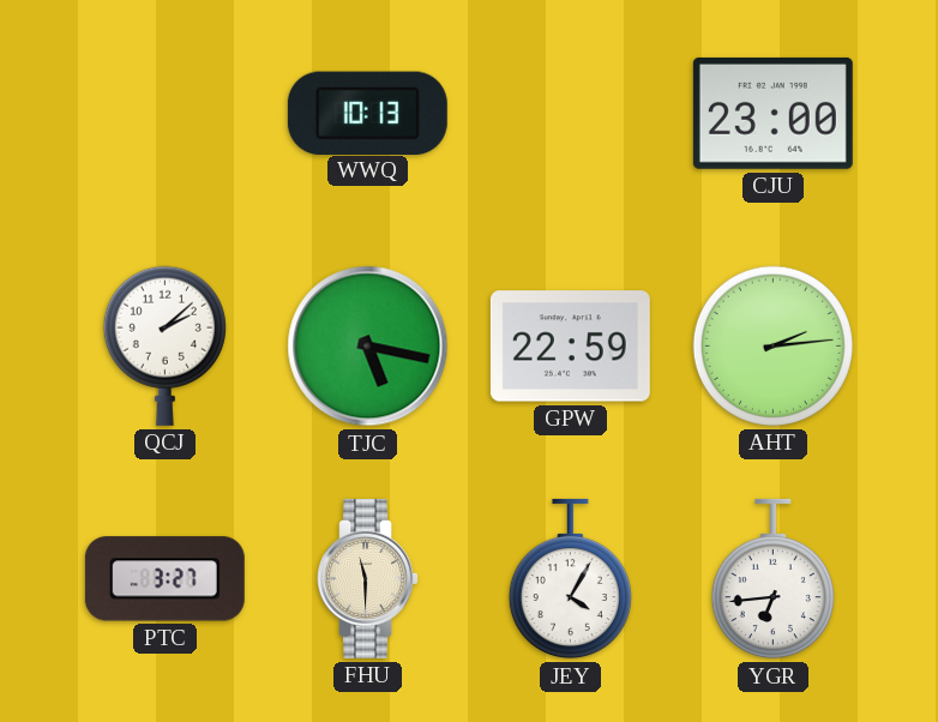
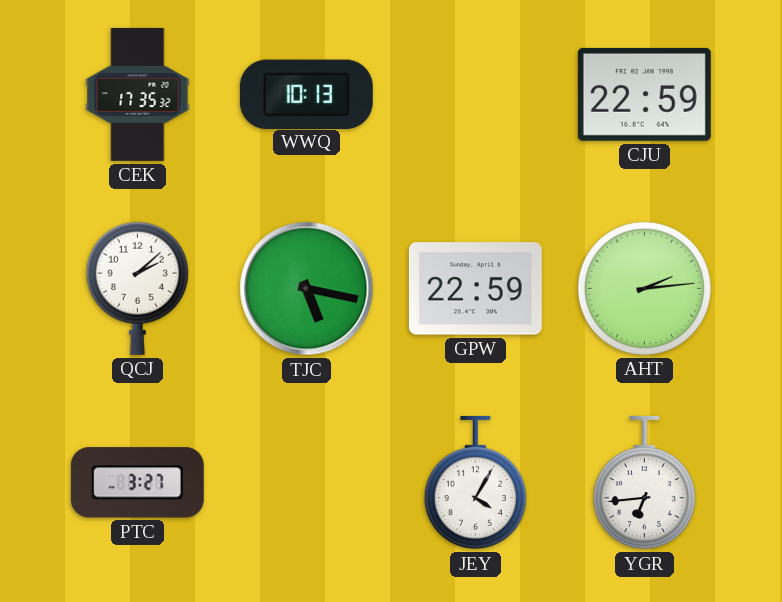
CEK: none -> 17:35
CJU: 23:00 -> 22:59
FHU: 11:30 -> none
